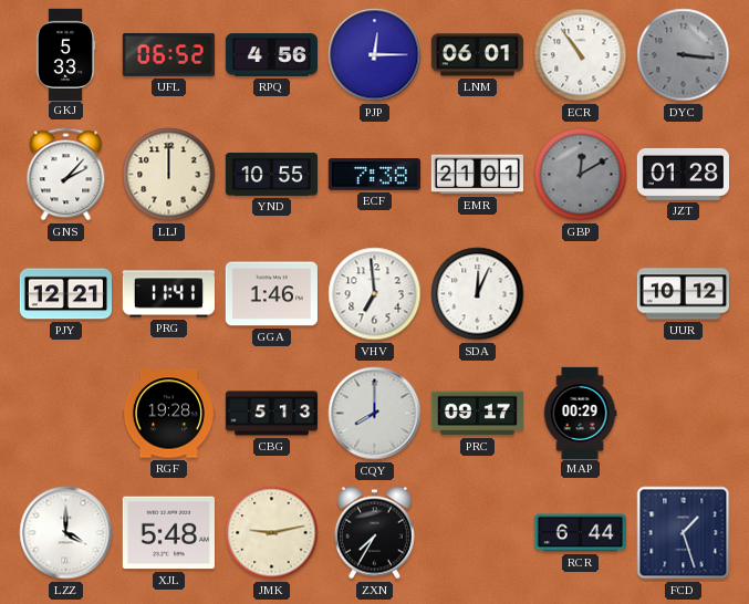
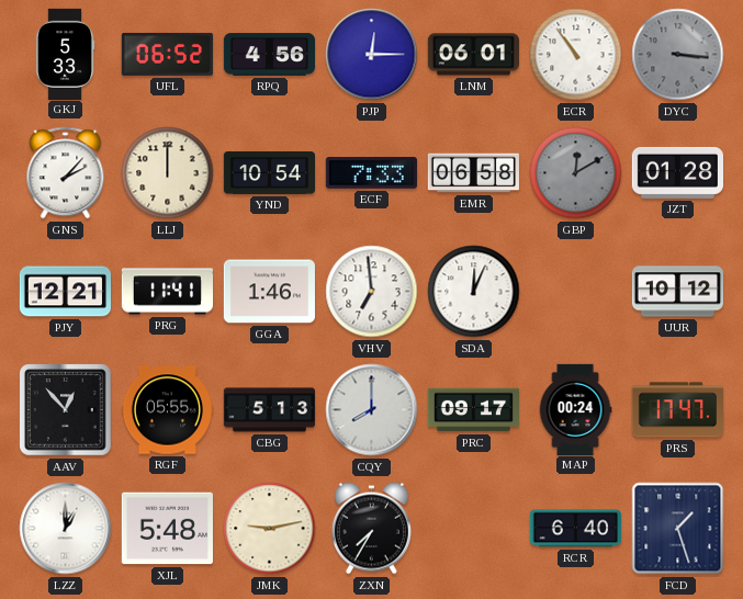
YND: 10:55 -> 10:54
ECF: 7:38 -> 7:33
EMR: 21:01 -> 06:58
AAV: none -> 12:53
RGF: 19:28 -> 05:55
MAP: 00:29 -> 00:24
PRS: none -> 17:47
LZZ: 4:00 -> 1:00
RCR: 6:44 -> 6:40
